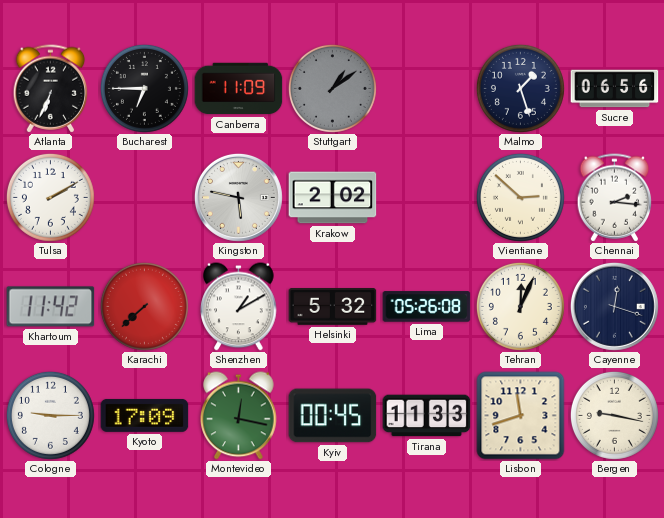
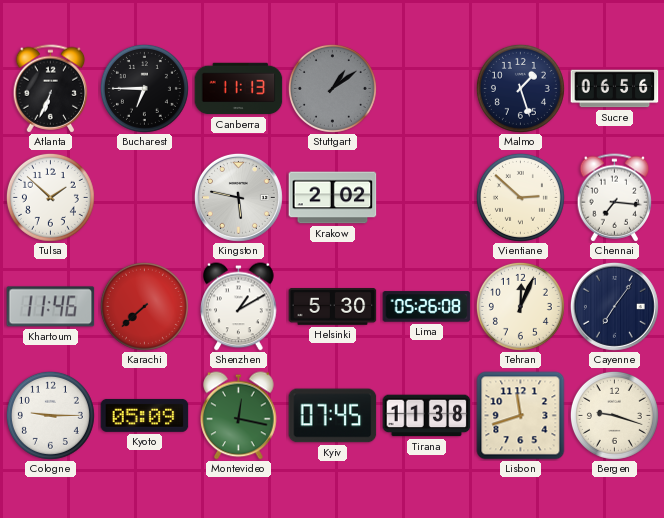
Canberra: 11:09 -> 11:13
Tulsa: 2:10 -> 1:52
Chennai: 2:16 -> 7:16
Khartoum: 11:42 -> 11:46
Helsinki: 5:32 -> 5:30
Cayenne: 12:18 -> 7:06
Kyoto: 17:09 -> 05:09
Kyiv: 00:45 -> 07:45
Tirana: 11:33 -> 11:38
Bergen: 9:17 -> 9:18
